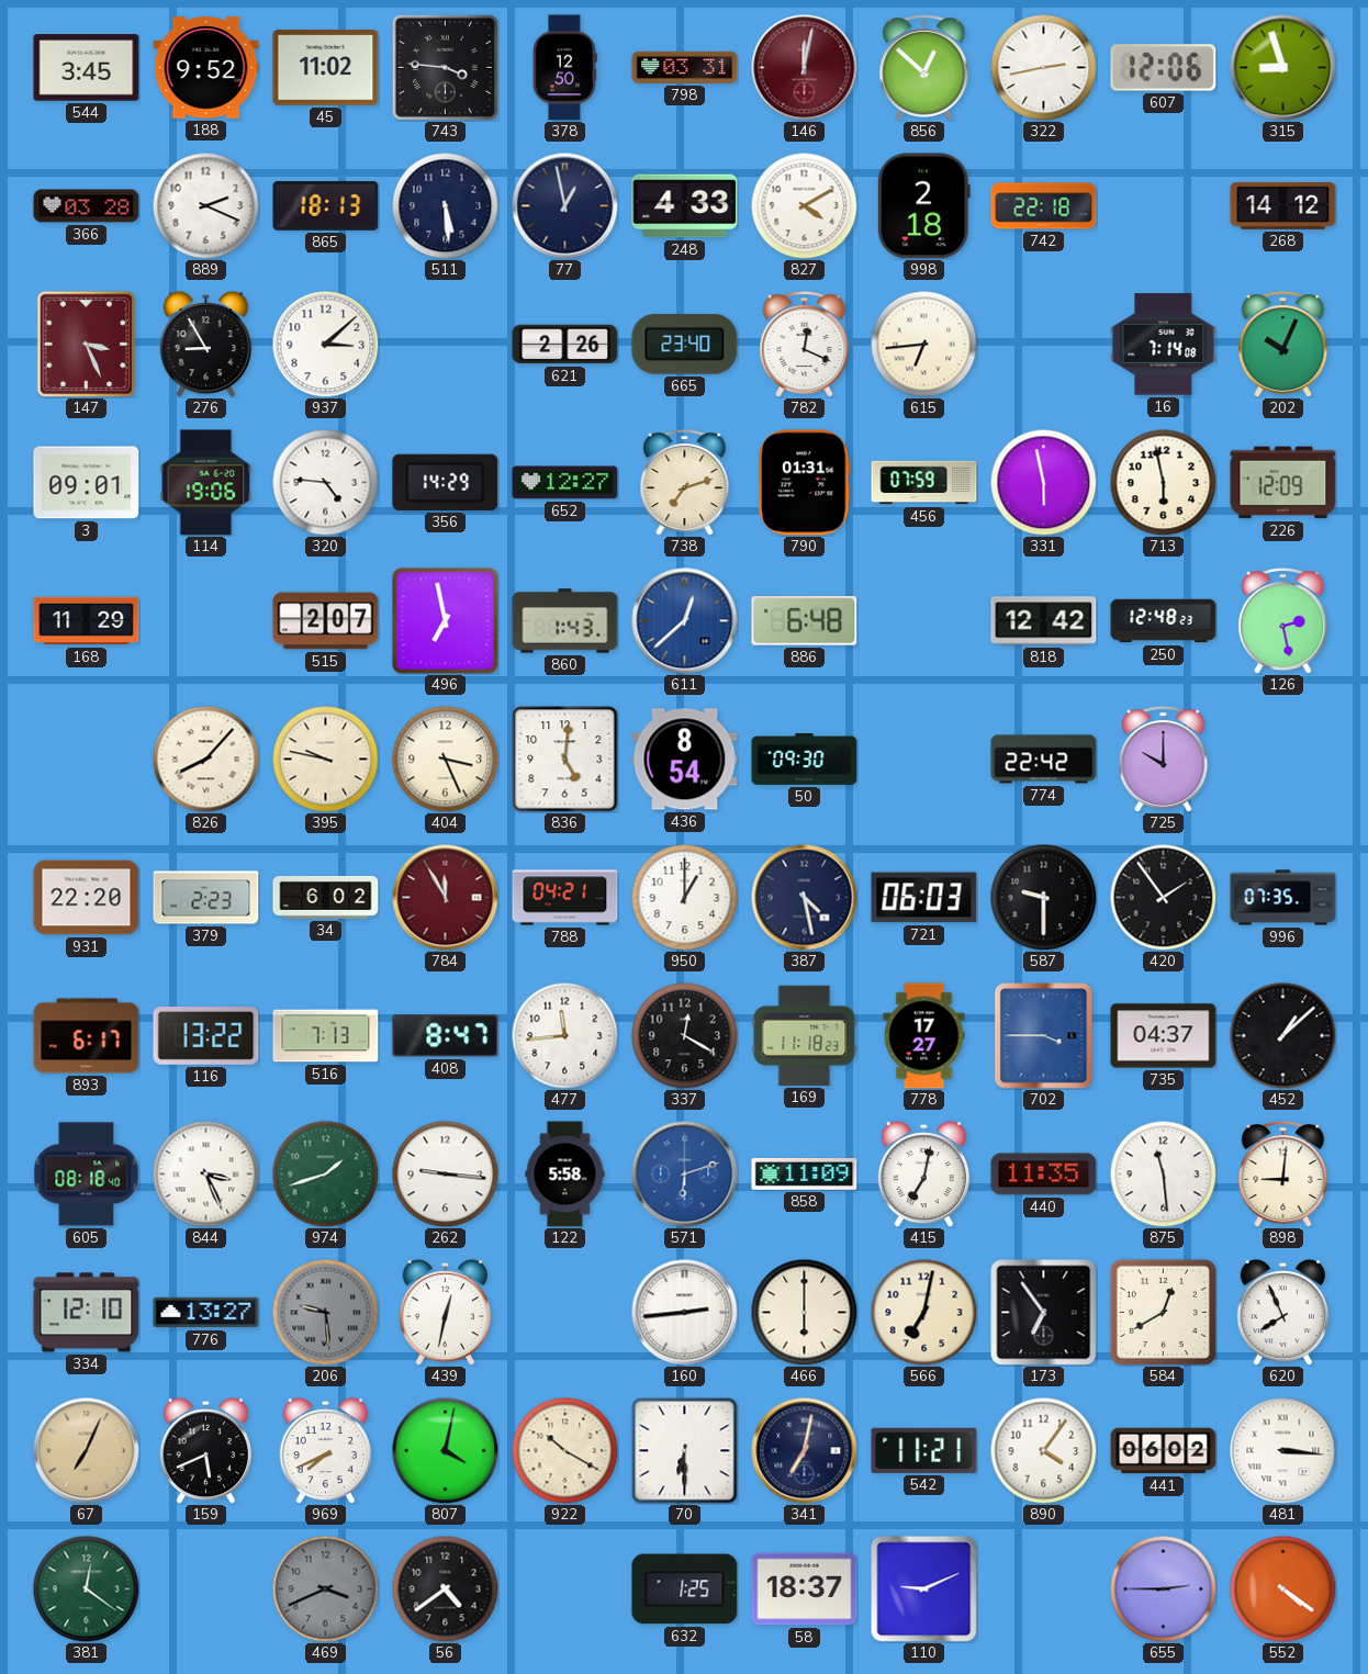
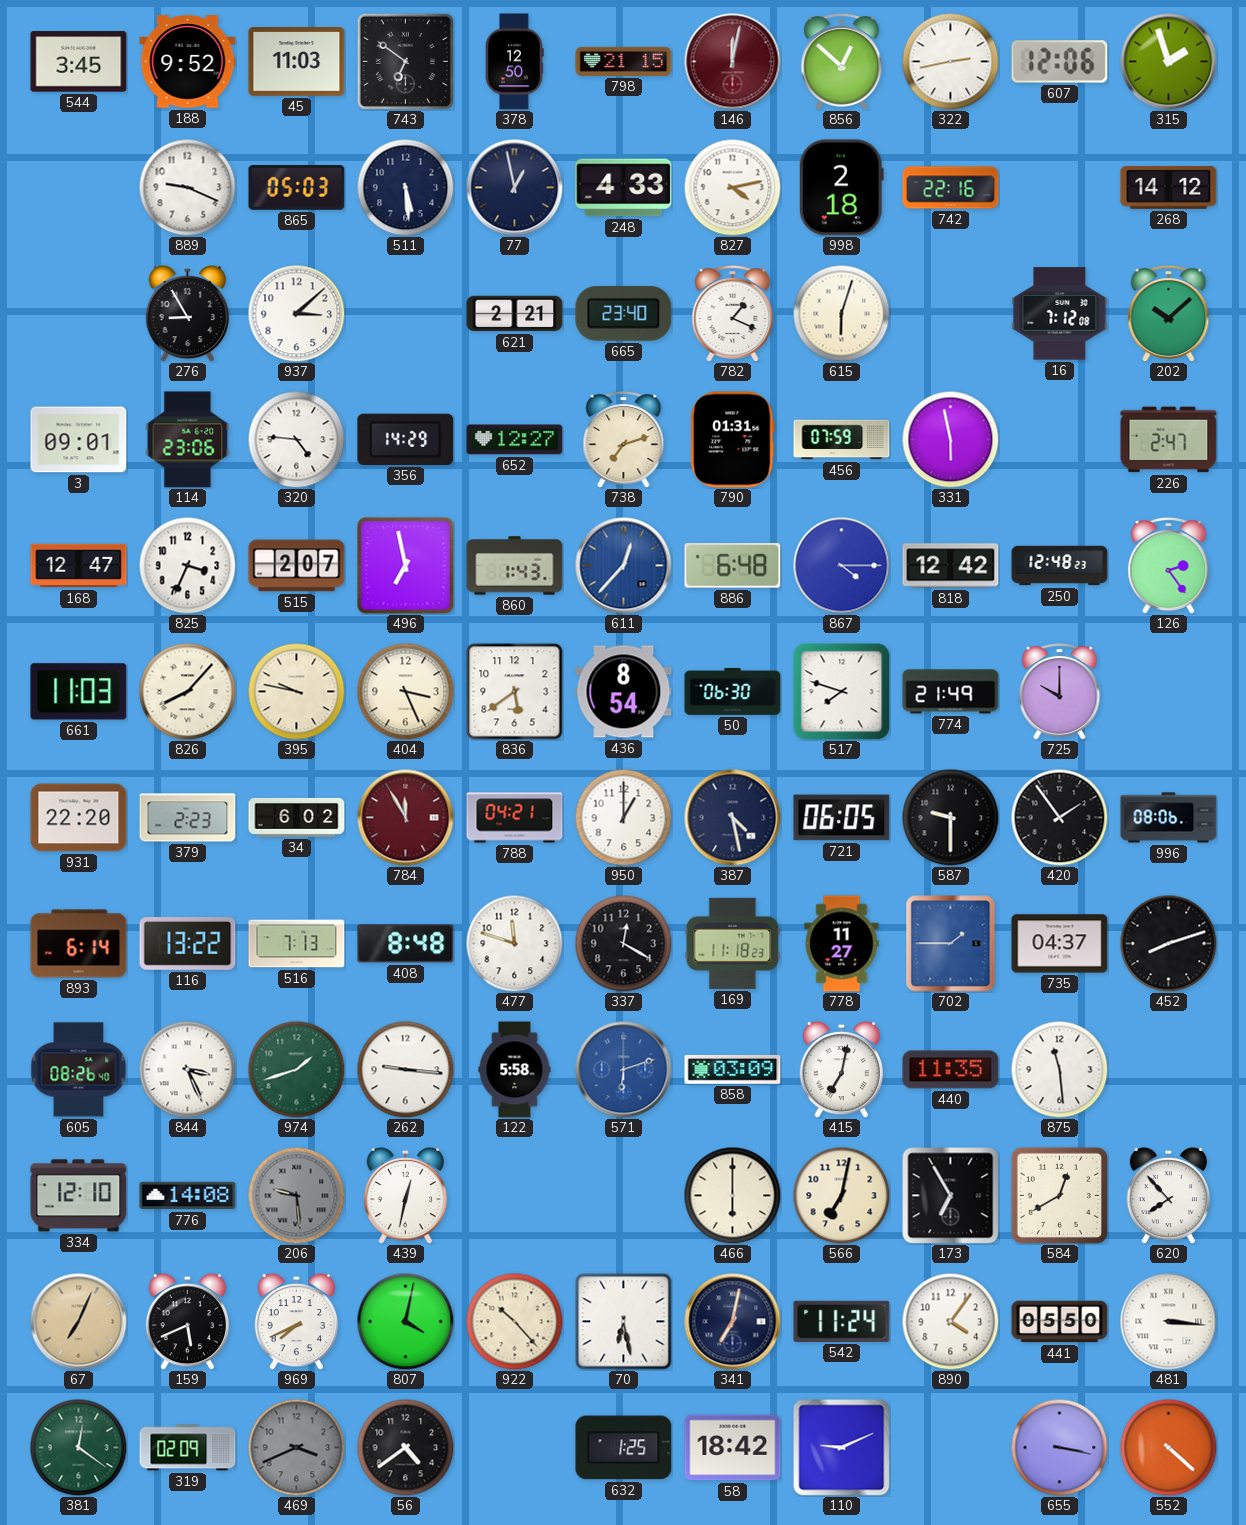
45: 11:02 -> 11:03
743: 3:46 -> 6:51
798: 03:31 -> 21:15
315: 8:57 -> 1:57
366: 03:28 -> none
889: 2:19 -> 9:19
865: 18:13 -> 05:03
827: 4:10 -> 4:13
742: 22:18 -> 22:16
147: 3:26 -> none
621: 2:26 -> 2:21
782: 12:19 -> 1:19
615: 6:44 -> 6:03
16: 7:14 -> 7:12
202: 10:04 -> 10:08
114: 19:06 -> 23:06
713: 5:58 -> none
226: 12:09 -> 2:47
168: 11:29 -> 12:47
825: none -> 3:34
611: 12:38 -> 12:37
867: none -> 4:15
126: 2:28 -> 2:24
661: none -> 11:03
836: 5:01 -> 5:39
50: 09:30 -> 06:30
517: none -> 7:48
774: 22:42 -> 21:49
721: 06:03 -> 06:05
996: 07:35 -> 08:06
893: 6:17 -> 6:14
408: 8:47 -> 8:48
477: 11:44 -> 11:48
778: 17:27 -> 11:27
702: 3:45 -> 1:45
452: 1:08 -> 8:12
605: 08:18 -> 08:26
858: 11:09 -> 03:09
898: 9:01 -> none
776: 13:27 -> 14:08
160: 2:44 -> none
173: 6:54 -> 6:55
620: 7:56 -> 7:53
922: 10:20 -> 10:23
70: 6:30 -> 6:28
542: 11:21 -> 11:24
441: 06:02 -> 05:50
319: none -> 02:09
58: 18:37 -> 18:42
655: 2:45 -> 3:17
552: 4:21 -> 4:22
